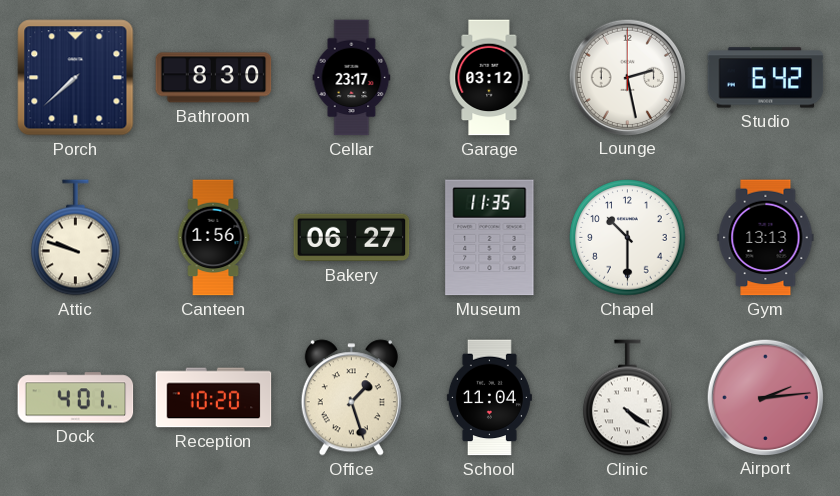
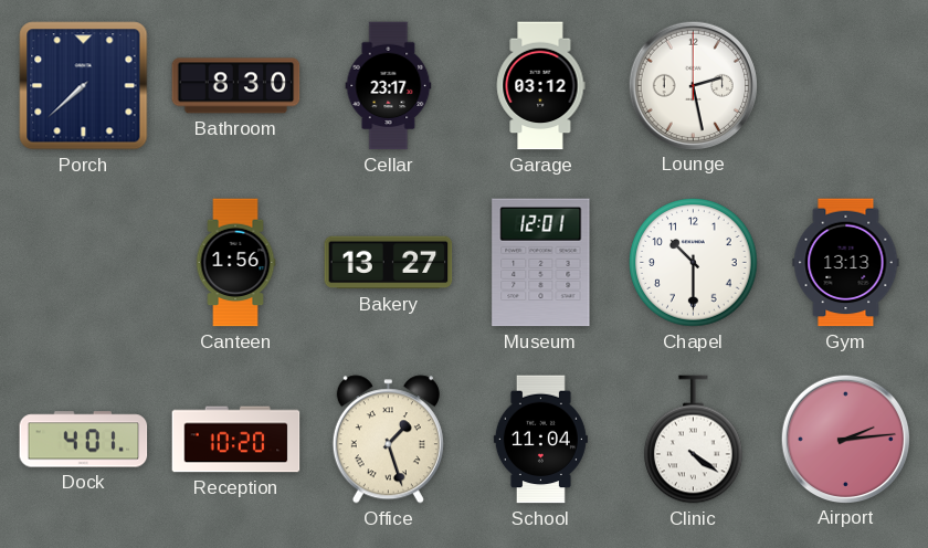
Studio: 6:42 -> none
Attic: 9:48 -> none
Bakery: 06:27 -> 13:27
Museum: 11:35 -> 12:01
